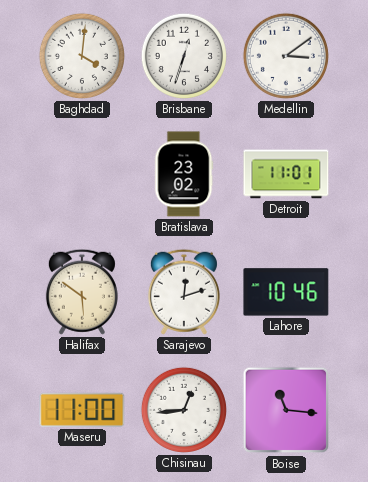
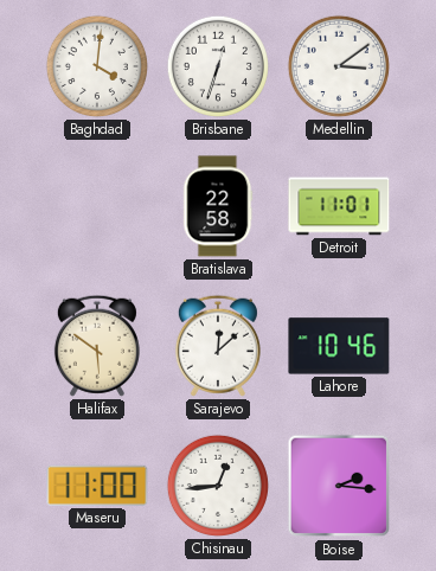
Bratislava: 23:02 -> 22:58
Sarajevo: 12:12 -> 12:08
Boise: 11:16 -> 2:16
